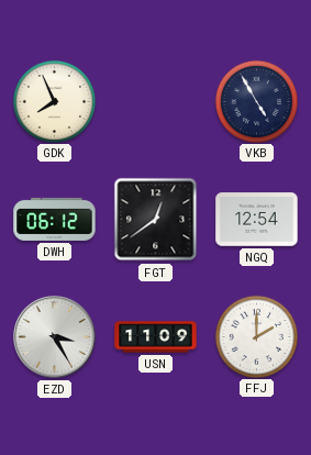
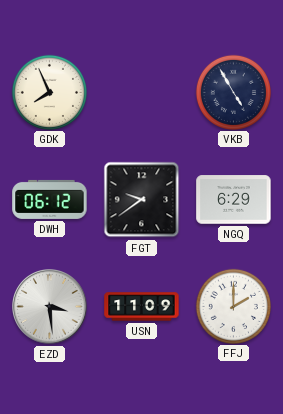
FGT: 12:39 -> 9:39
NGQ: 12:54 -> 6:29
EZD: 3:25 -> 3:29
